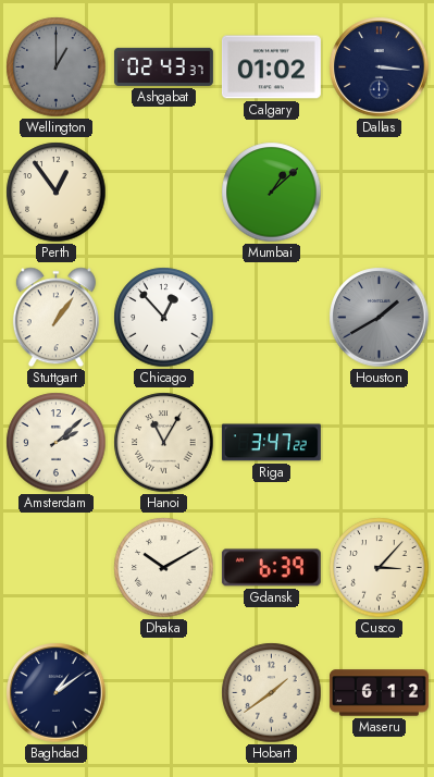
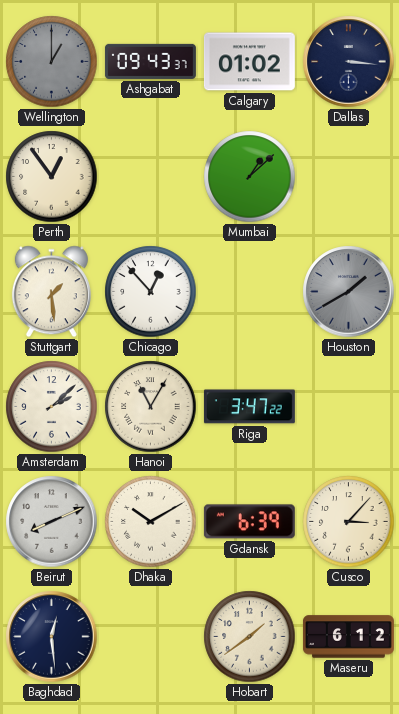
Ashgabat: 02:43 -> 09:43
Stuttgart: 1:06 -> 1:29
Beirut: none -> 8:11
Baghdad: 1:09 -> 12:29
